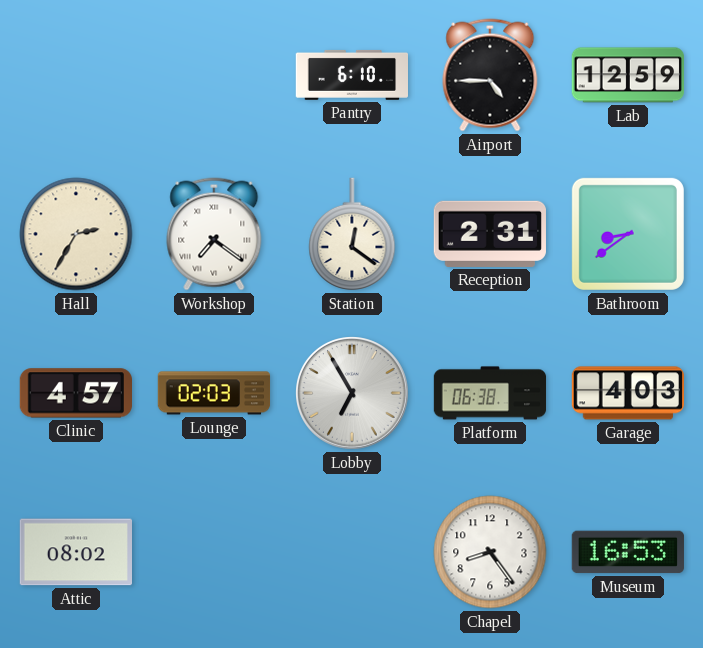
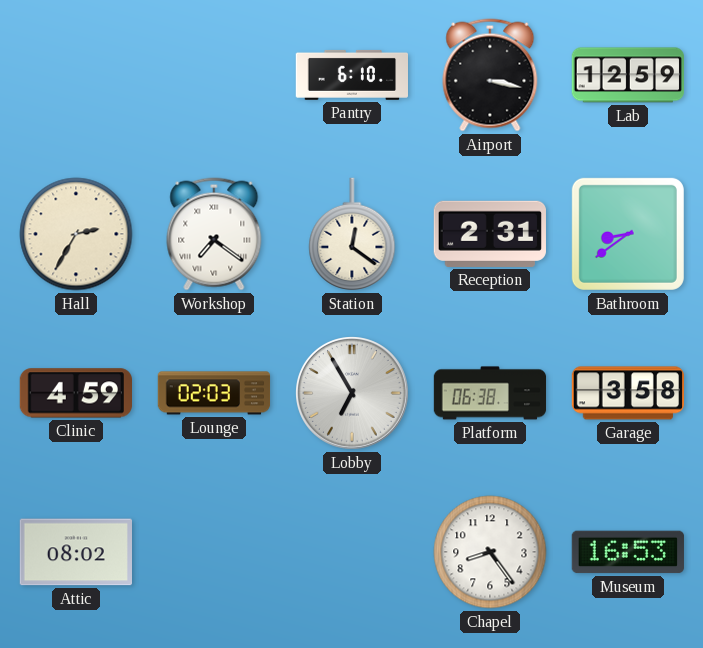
Airport: 4:45 -> 3:17
Clinic: 4:57 -> 4:59
Garage: 4:03 -> 3:58
